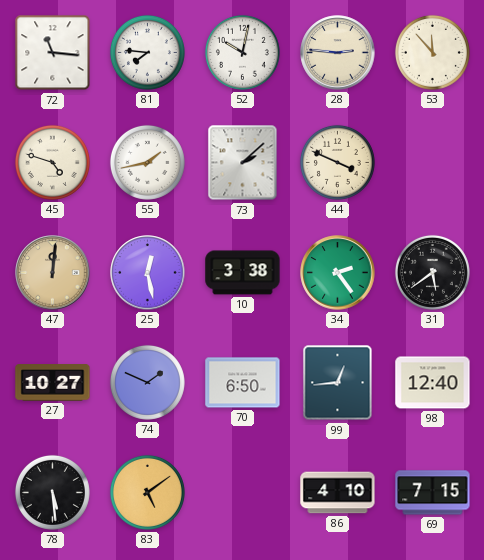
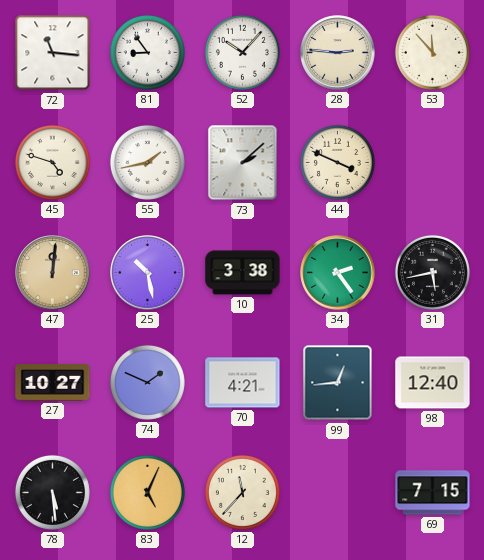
81: 7:46 -> 8:54
52: 10:02 -> 10:07
25: 12:28 -> 10:28
31: 5:39 -> 5:43
70: 6:50 -> 4:21
83: 5:09 -> 5:04
12: none -> 11:37
86: 4:10 -> none
